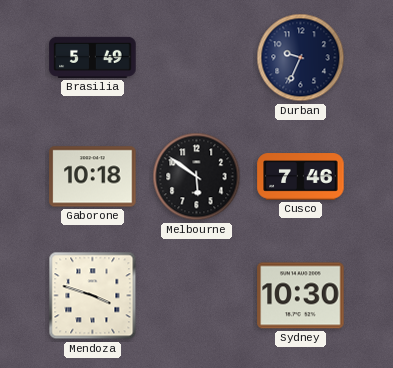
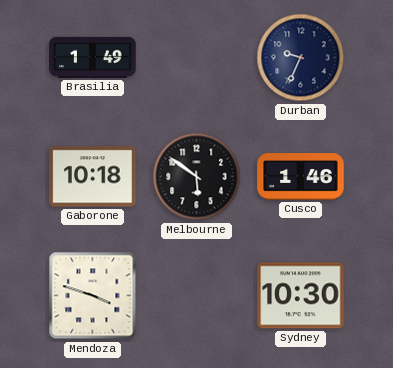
Brasilia: 5:49 -> 1:49
Cusco: 7:46 -> 1:46
